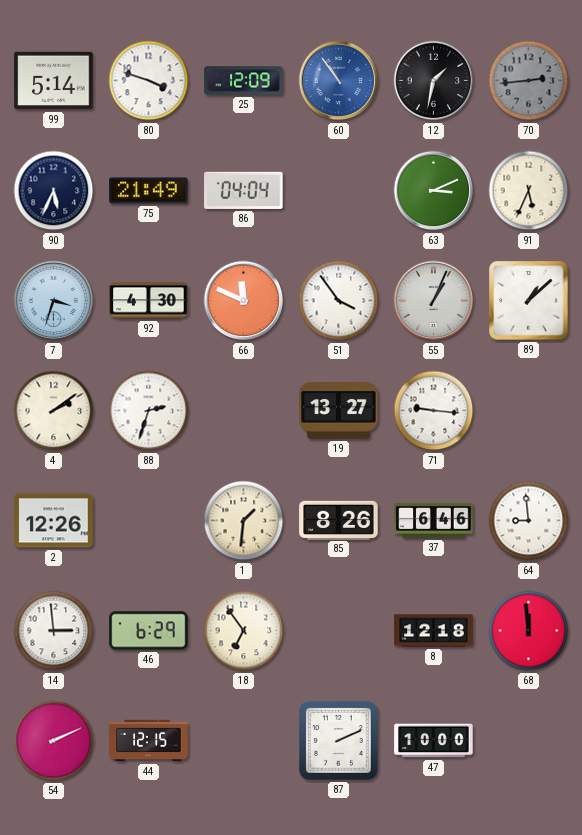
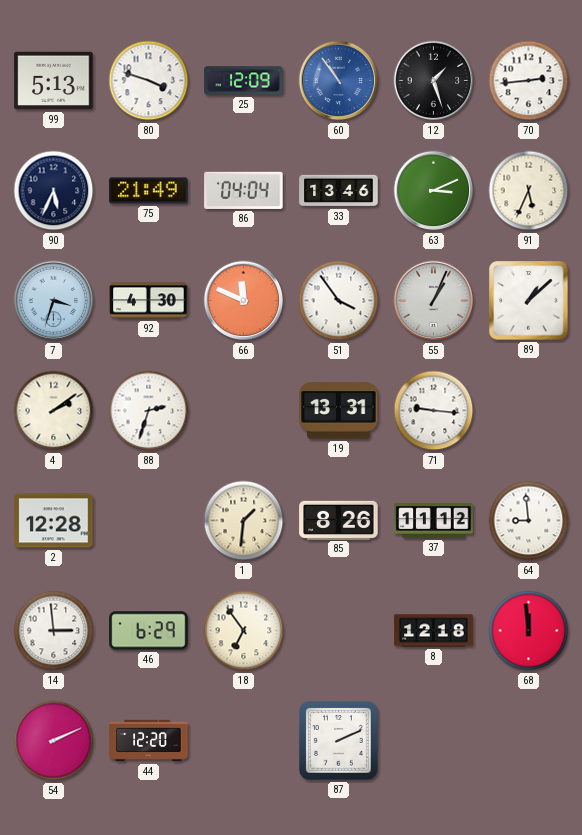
99: 5:14 -> 5:13
12: 1:32 -> 1:27
70 dial: grey -> white
33: none -> 13:46
19: 13:27 -> 13:31
2: 12:26 -> 12:28
37: 6:46 -> 11:12
44: 12:15 -> 12:20
47: 10:00 -> none
